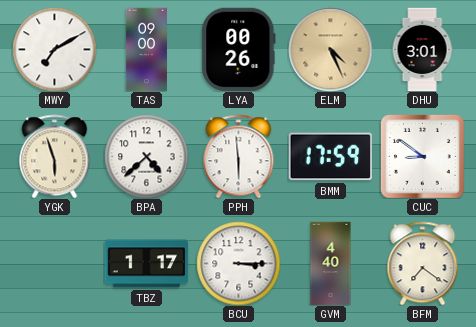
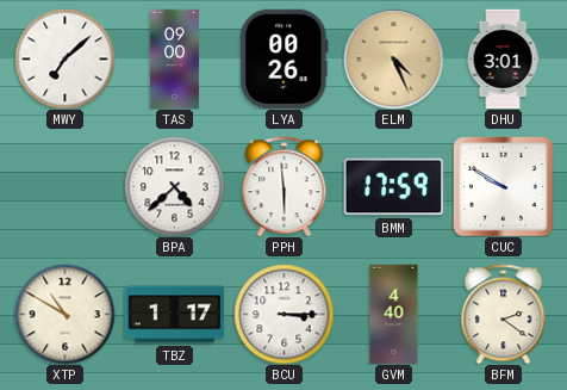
MWY: 7:10 -> 7:08
YGK: 5:57 -> none
CUC: 8:51 -> 9:50
XTP: none -> 10:50
BFM: 7:21 -> 2:21
